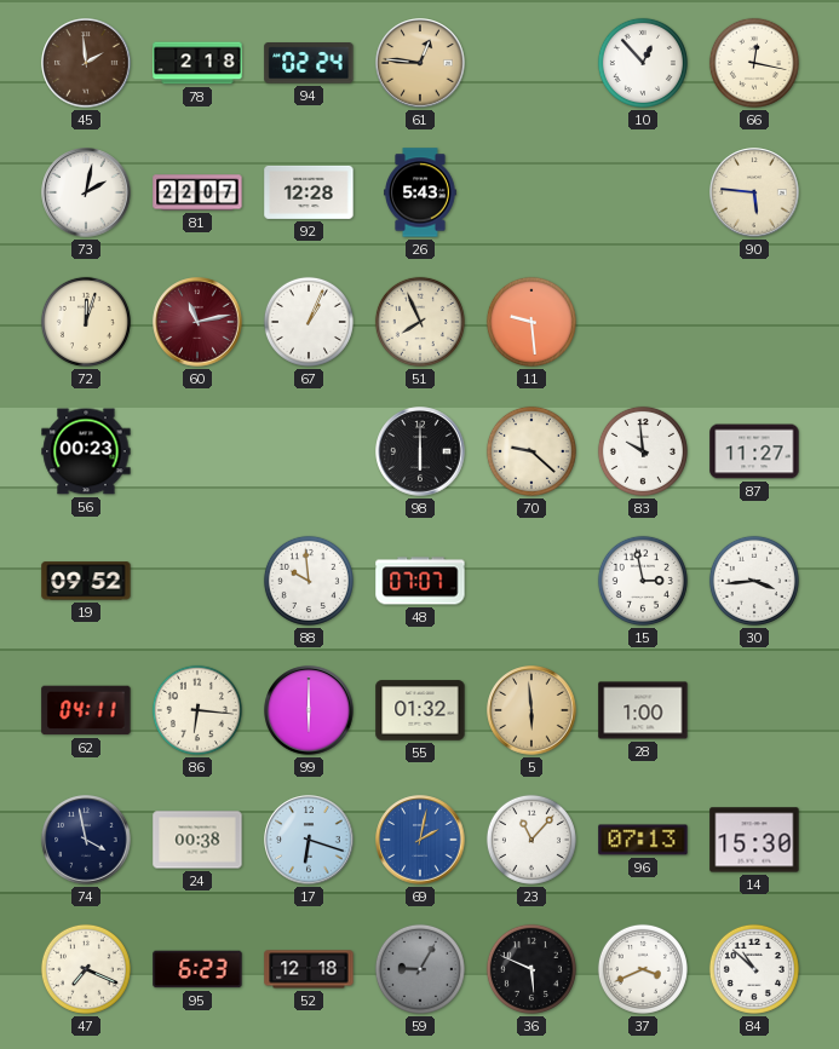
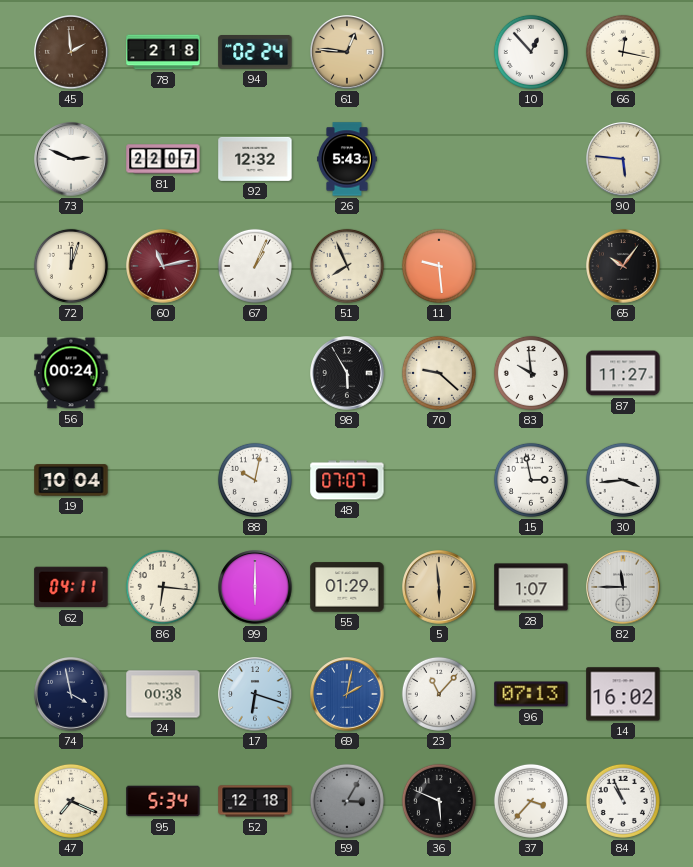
73: 2:02 -> 2:49
92: 12:28 -> 12:32
65: none -> 10:06
56: 00:23 -> 00:24
98: 6:00 -> 5:55
19: 09:52 -> 10:04
88: 9:59 -> 10:02
55: 01:32 -> 01:29
28: 1:00 -> 1:07
82: none -> 11:45
14: 15:30 -> 16:02
95: 6:23 -> 5:34
59: 9:05 -> 3:05
37: 3:41 -> 3:37
84: 10:52 -> 10:56
